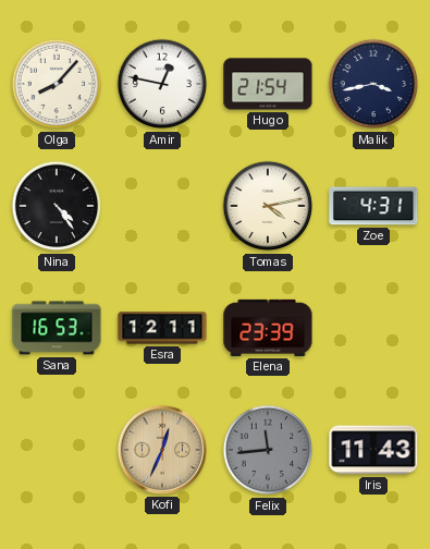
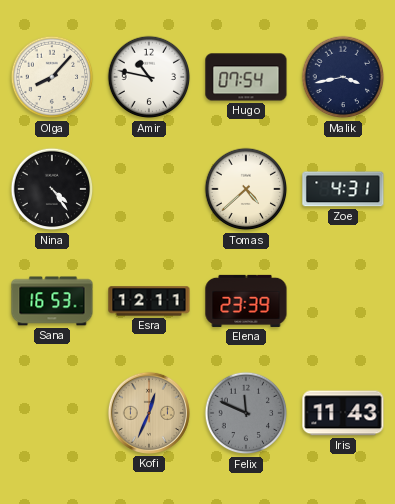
Amir: 12:47 -> 10:47
Hugo: 21:54 -> 07:54
Tomas: 4:13 -> 4:38
Felix: 11:44 -> 11:49
